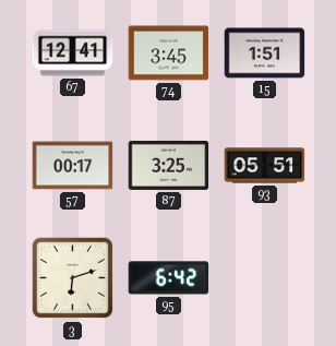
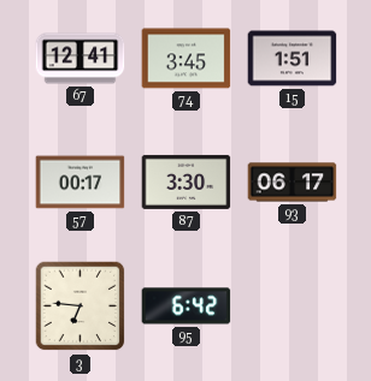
87: 3:25 -> 3:30
93: 05:51 -> 06:17
3: 6:12 -> 6:46
